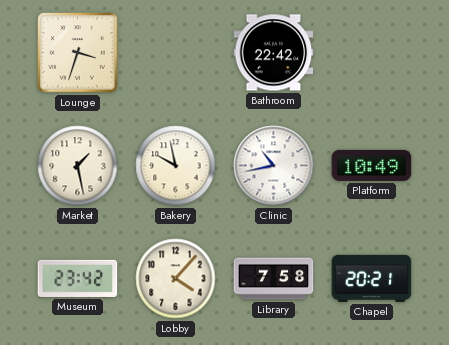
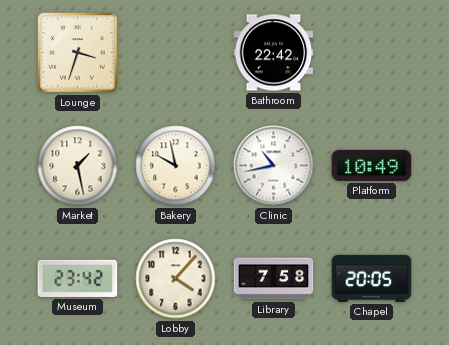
Chapel: 20:21 -> 20:05
